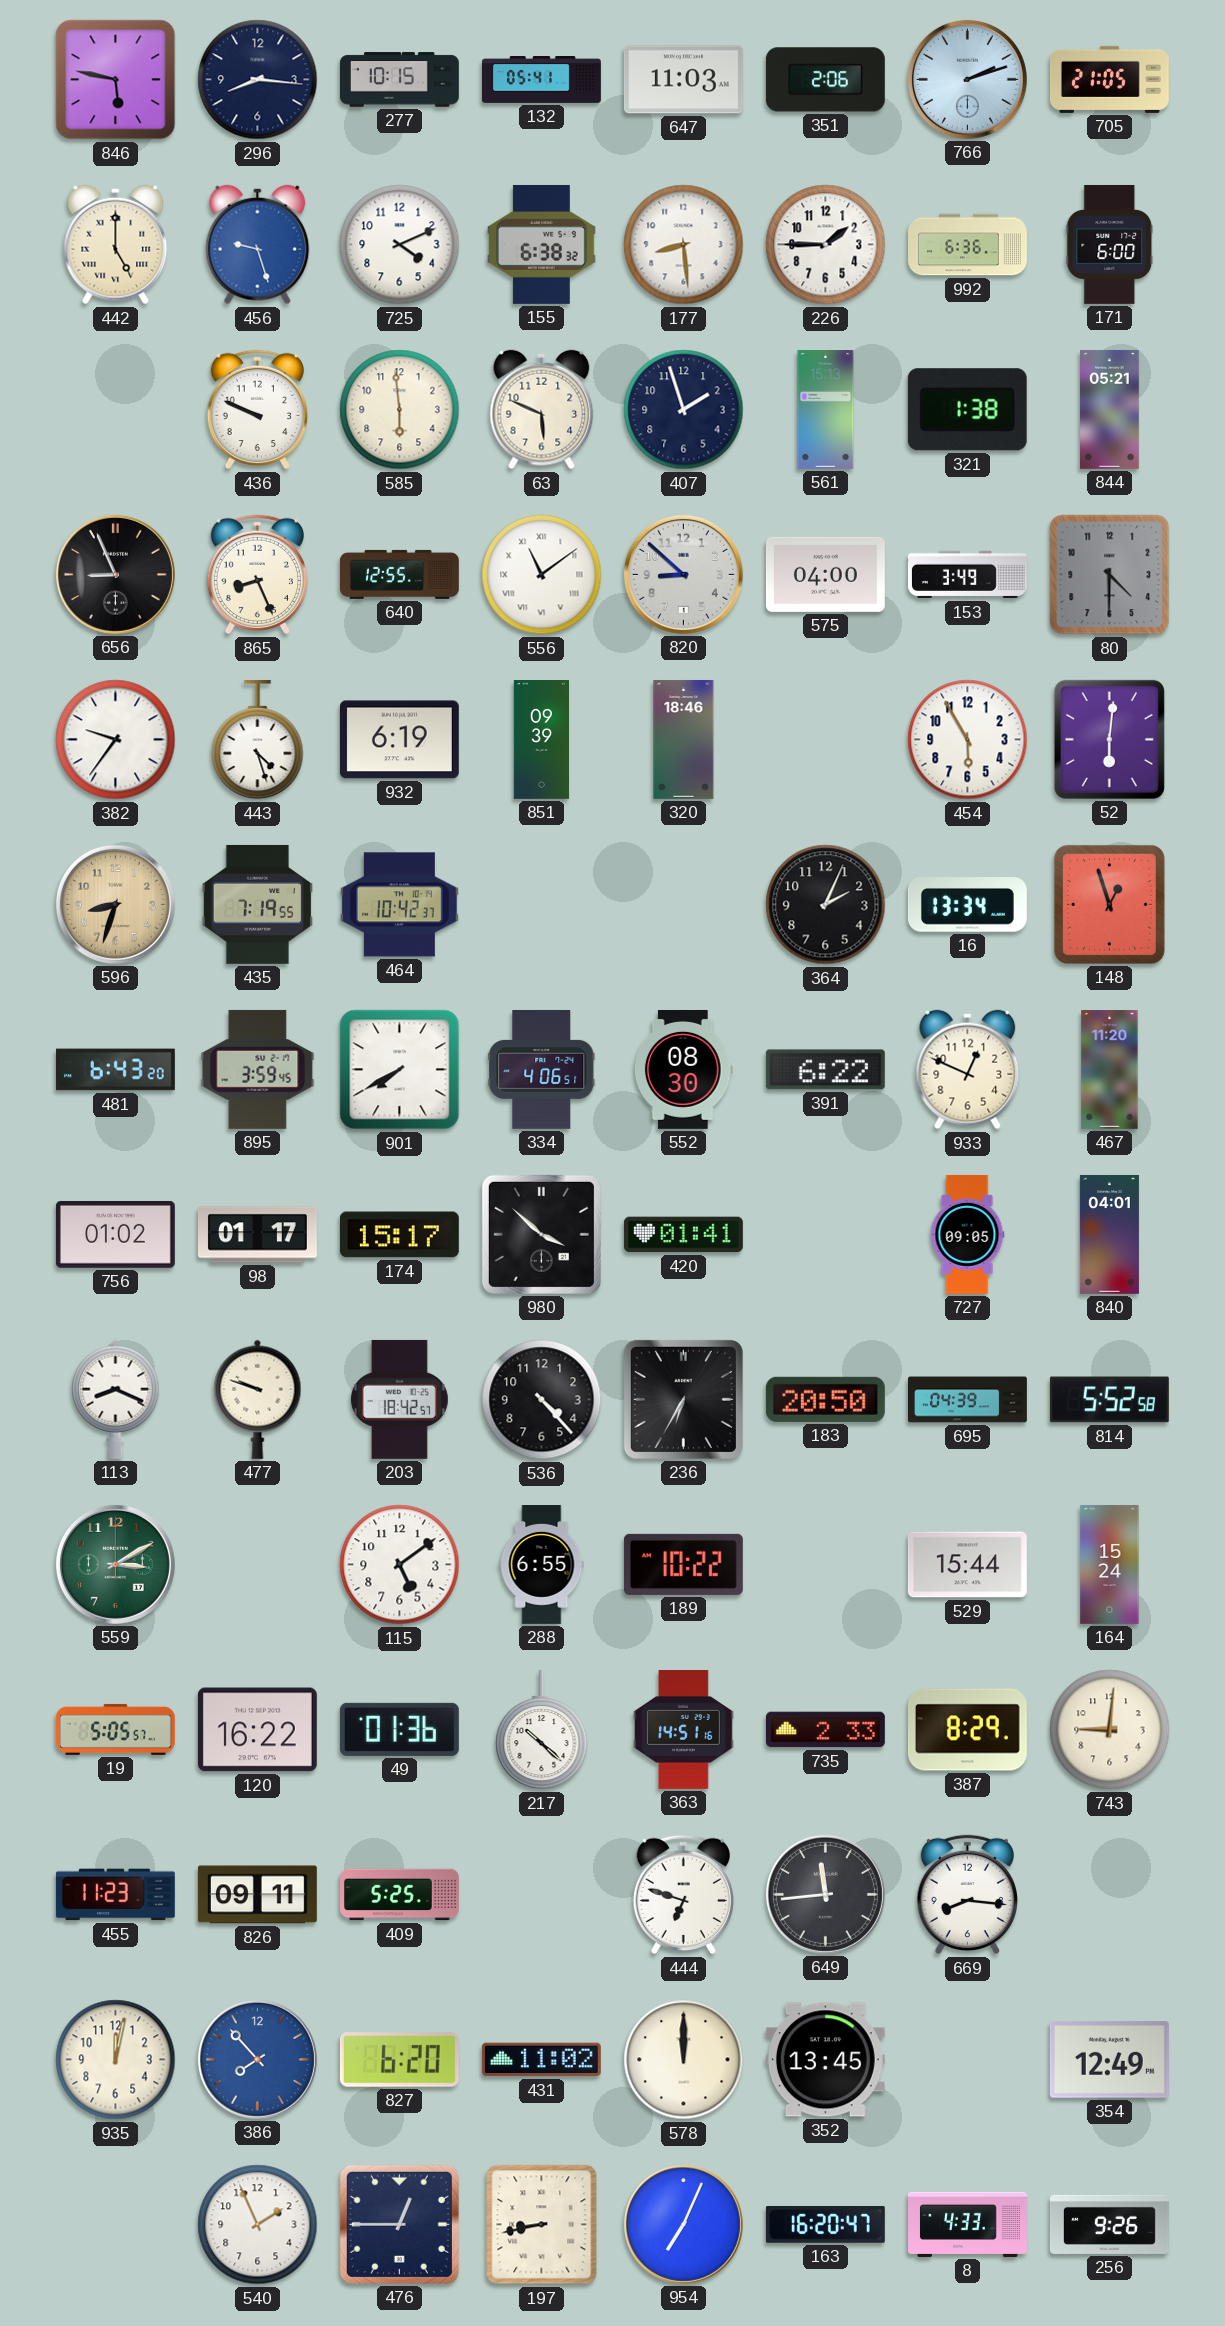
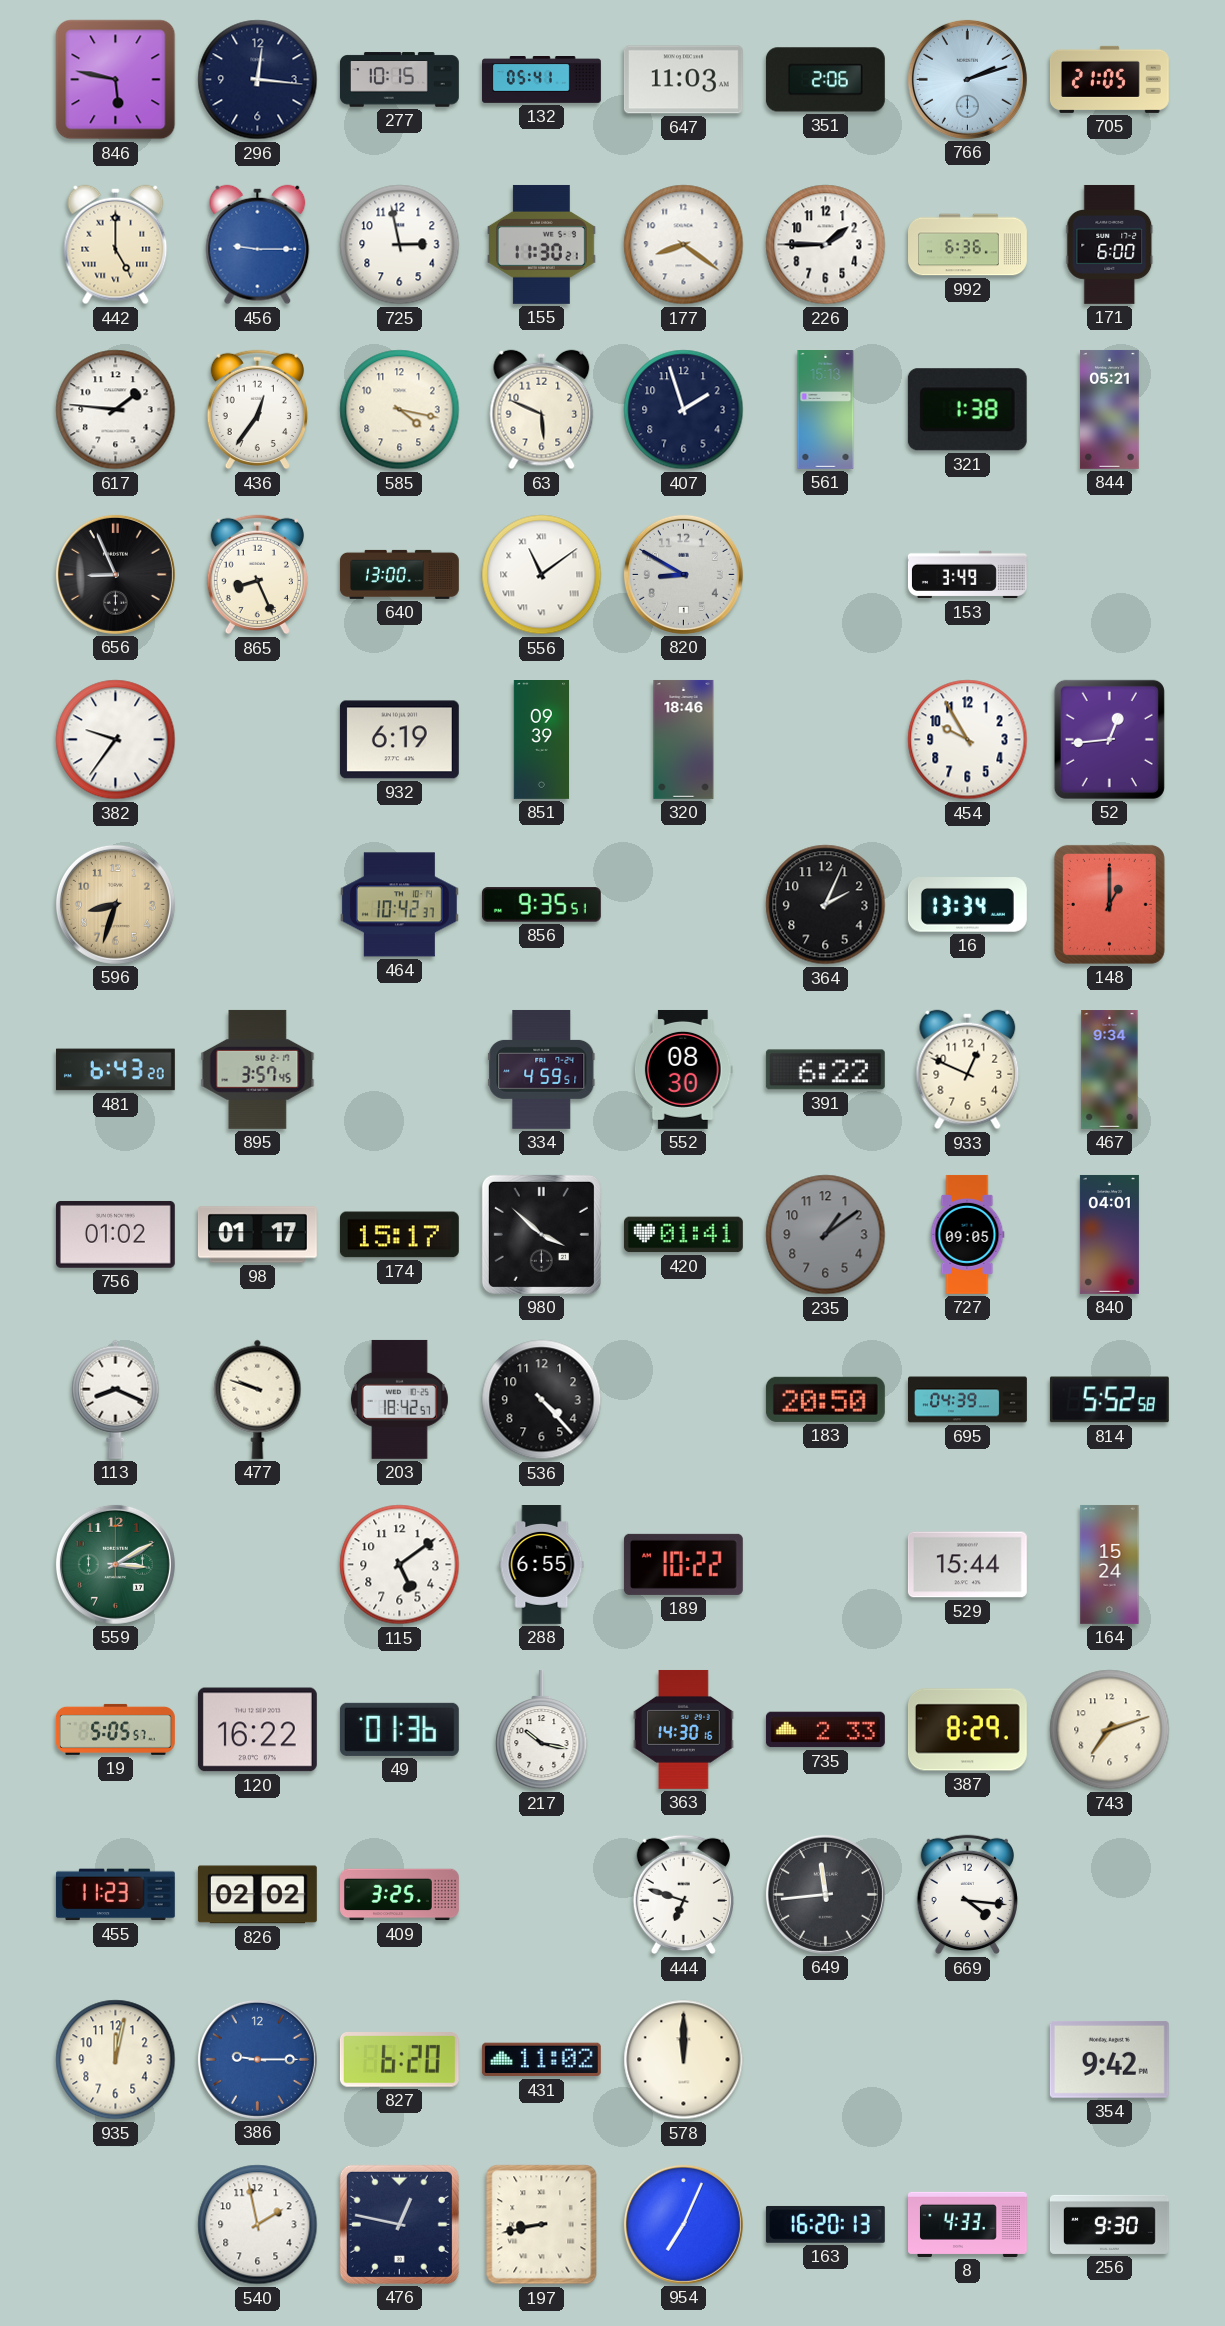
296: 8:16 -> 12:16
456: 9:27 -> 9:15
725: 4:11 -> 2:58
155: 6:38 -> 11:30
177: 8:29 -> 8:21
617: none -> 1:46
436: 9:49 -> 12:36
585: 5:59 -> 4:17
640: 12:55 -> 13:00
820: 8:52 -> 8:50
575: 04:00 -> none
80: 4:30 -> none
443: 4:27 -> none
454: 5:55 -> 9:55
52: 6:01 -> 12:44
435: 7:19 -> none
856: none -> 9:35
148: 12:57 -> 1:00
895: 3:59 -> 3:57
901: 7:40 -> none
334: 4:06 -> 4:59
467: 11:20 -> 9:34
235: none -> 1:09
236: 6:35 -> none
217: 10:22 -> 10:17
363: 14:51 -> 14:30
743: 9:01 -> 7:12
826: 09:11 -> 02:02
409: 5:25 -> 3:25
669: 8:16 -> 4:16
386: 7:53 -> 9:15
352: 13:45 -> none
354: 12:49 -> 9:42
540: 1:56 -> 1:58
476: 12:45 -> 12:47
163: 16:20:47 -> 16:20:13
256: 9:26 -> 9:30
